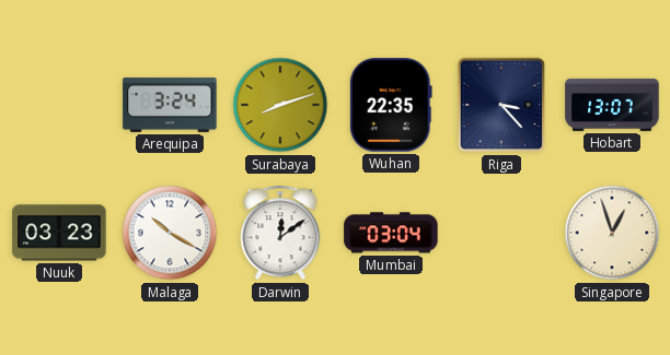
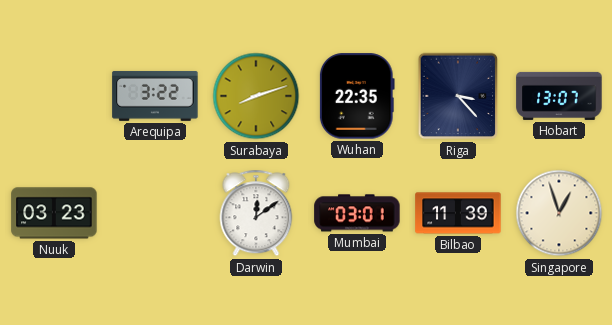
Arequipa: 3:24 -> 3:22
Malaga: 10:20 -> none
Mumbai: 03:04 -> 03:01
Bilbao: none -> 11:39
